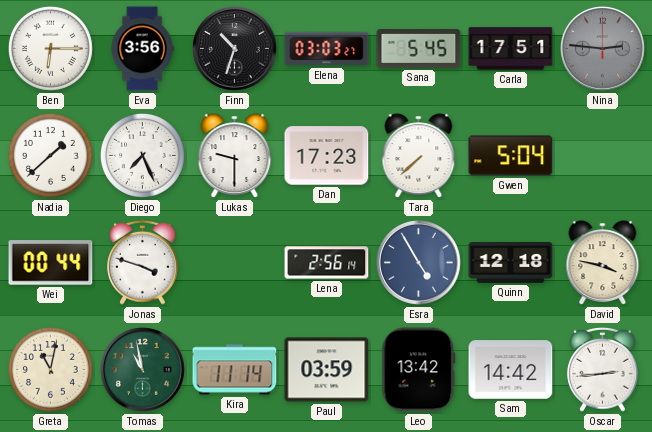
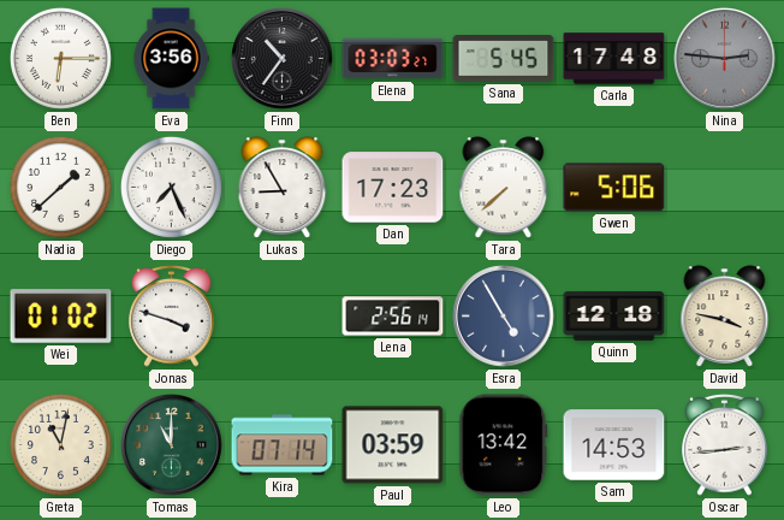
Finn: 10:33 -> 10:36
Carla: 17:51 -> 17:48
Lukas: 9:30 -> 8:55
Gwen: 5:04 -> 5:06
Wei: 00:44 -> 01:02
Tomas: 10:58 -> 11:00
Kira: 11:14 -> 07:14
Sam: 14:42 -> 14:53
